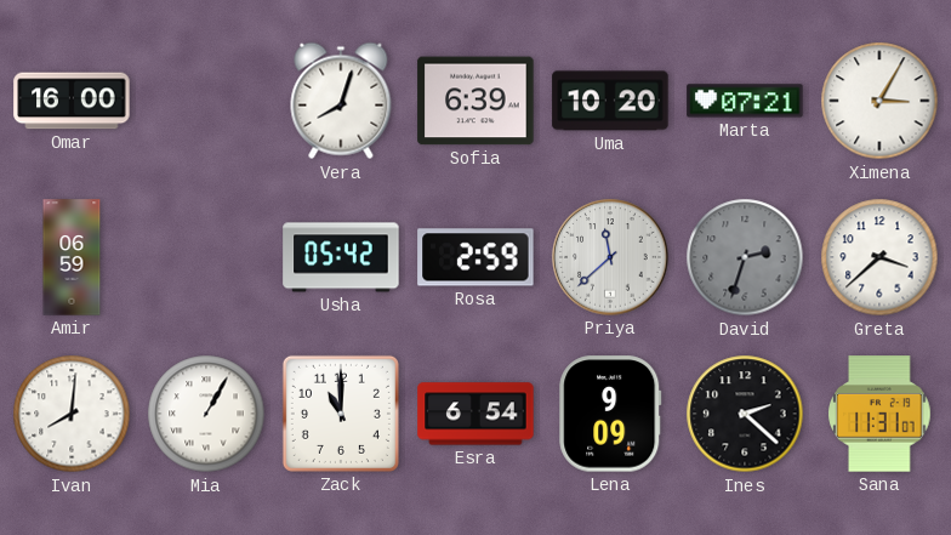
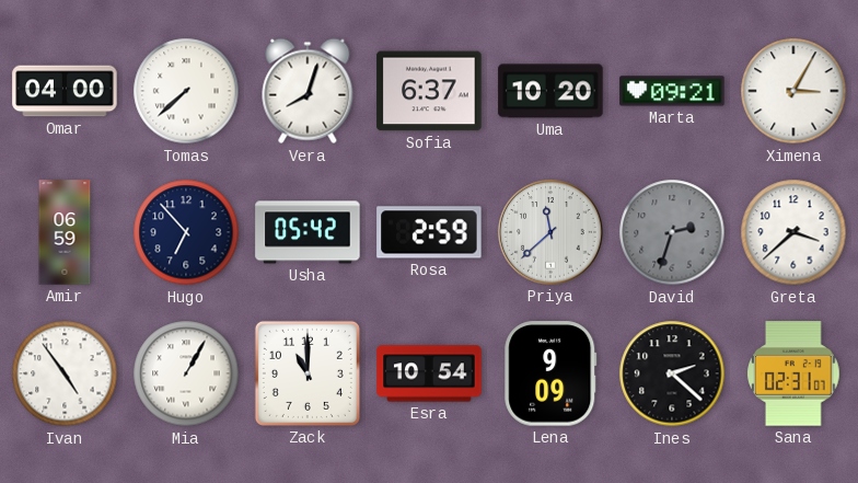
Omar: 16:00 -> 04:00
Tomas: none -> 7:38
Sofia: 6:39 -> 6:37
Marta: 07:21 -> 09:21
Hugo: none -> 6:53
Ivan: 8:01 -> 4:54
Esra: 6:54 -> 10:54
Sana: 11:31 -> 02:31
